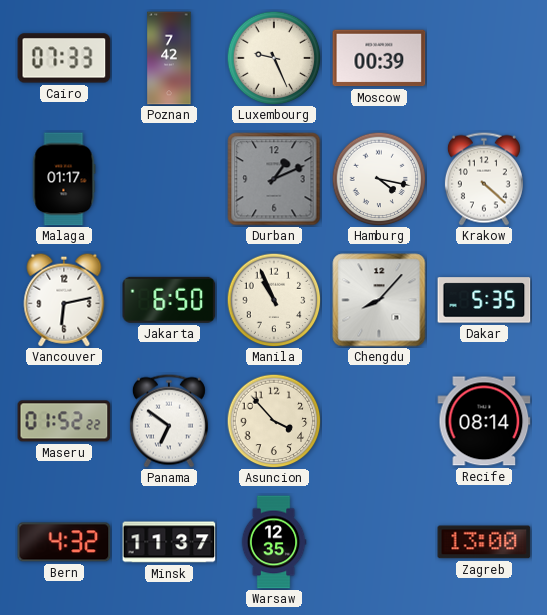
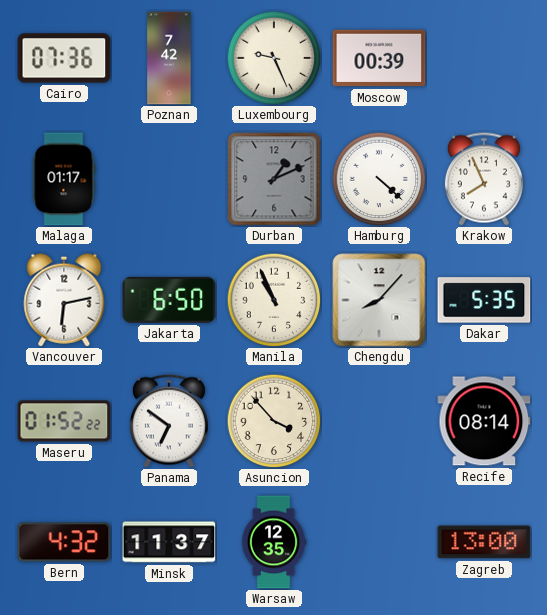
Cairo: 07:33 -> 07:36
Hamburg: 4:17 -> 4:22
Krakow: 4:22 -> 7:56
